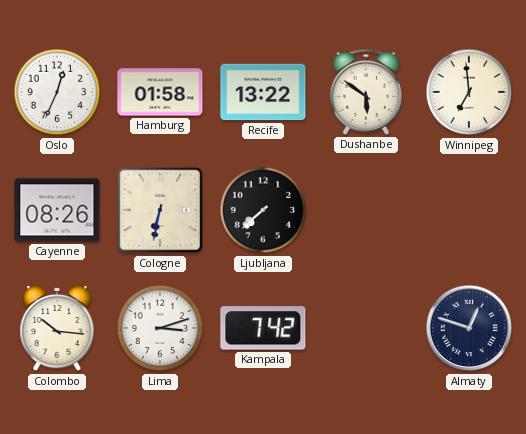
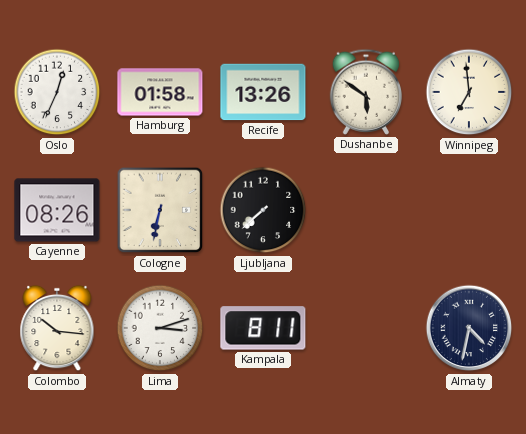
Recife: 13:22 -> 13:26
Kampala: 7:42 -> 8:11
Almaty: 12:48 -> 4:32
